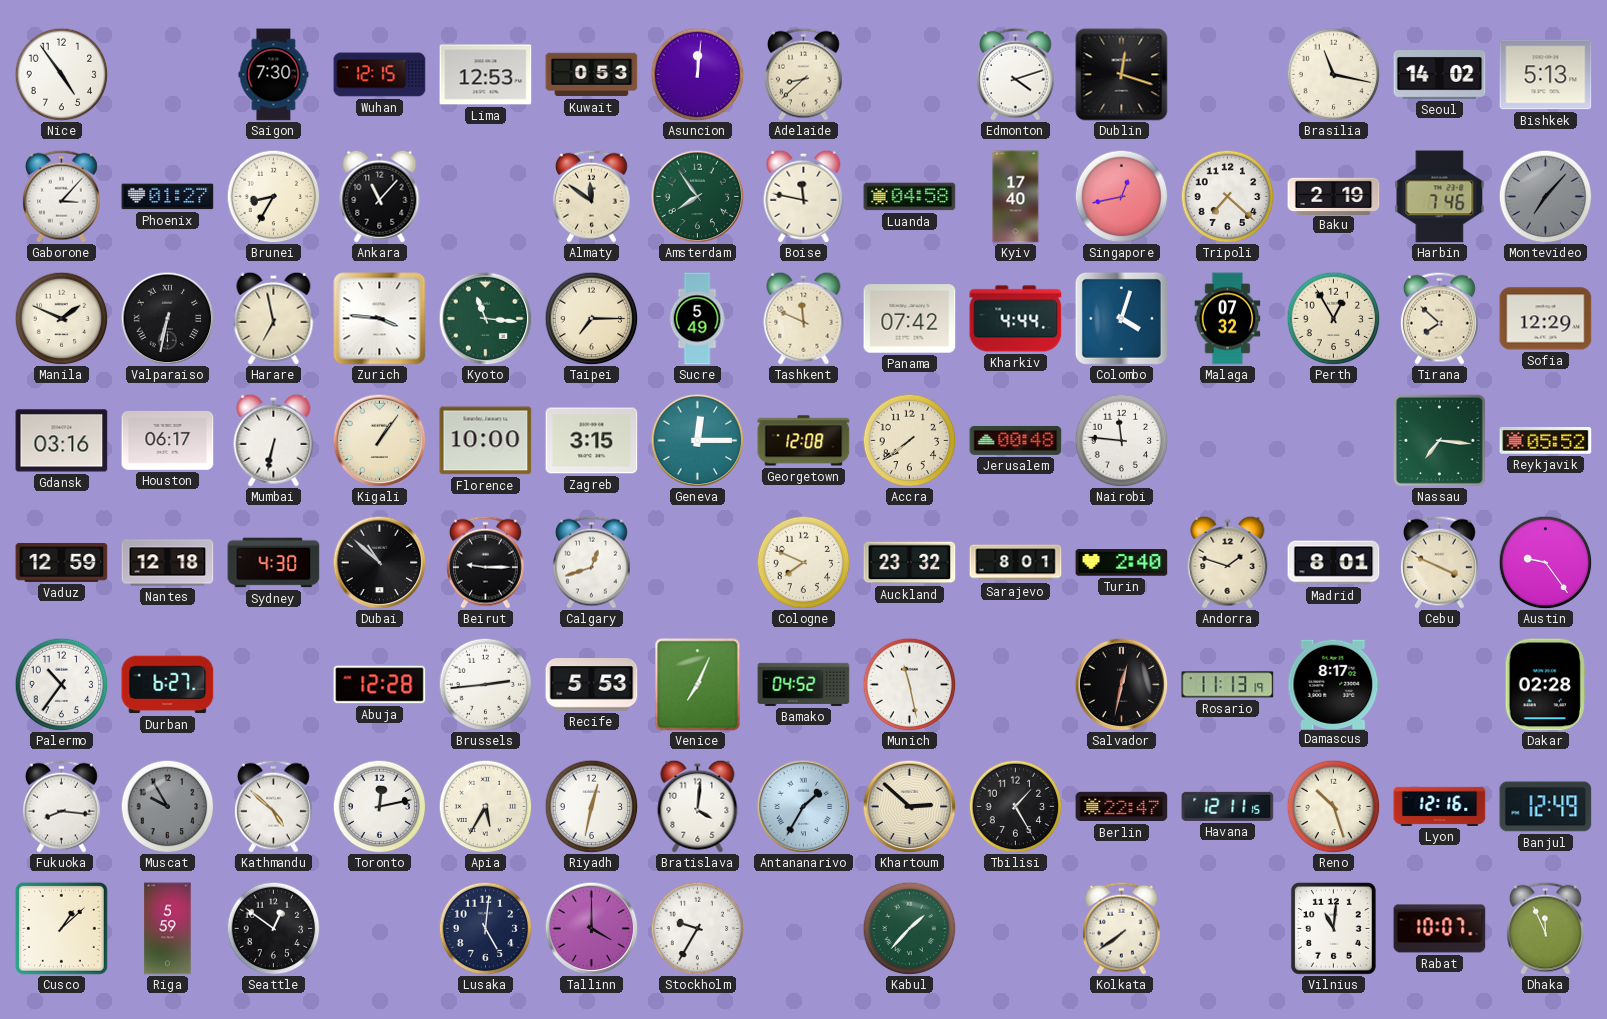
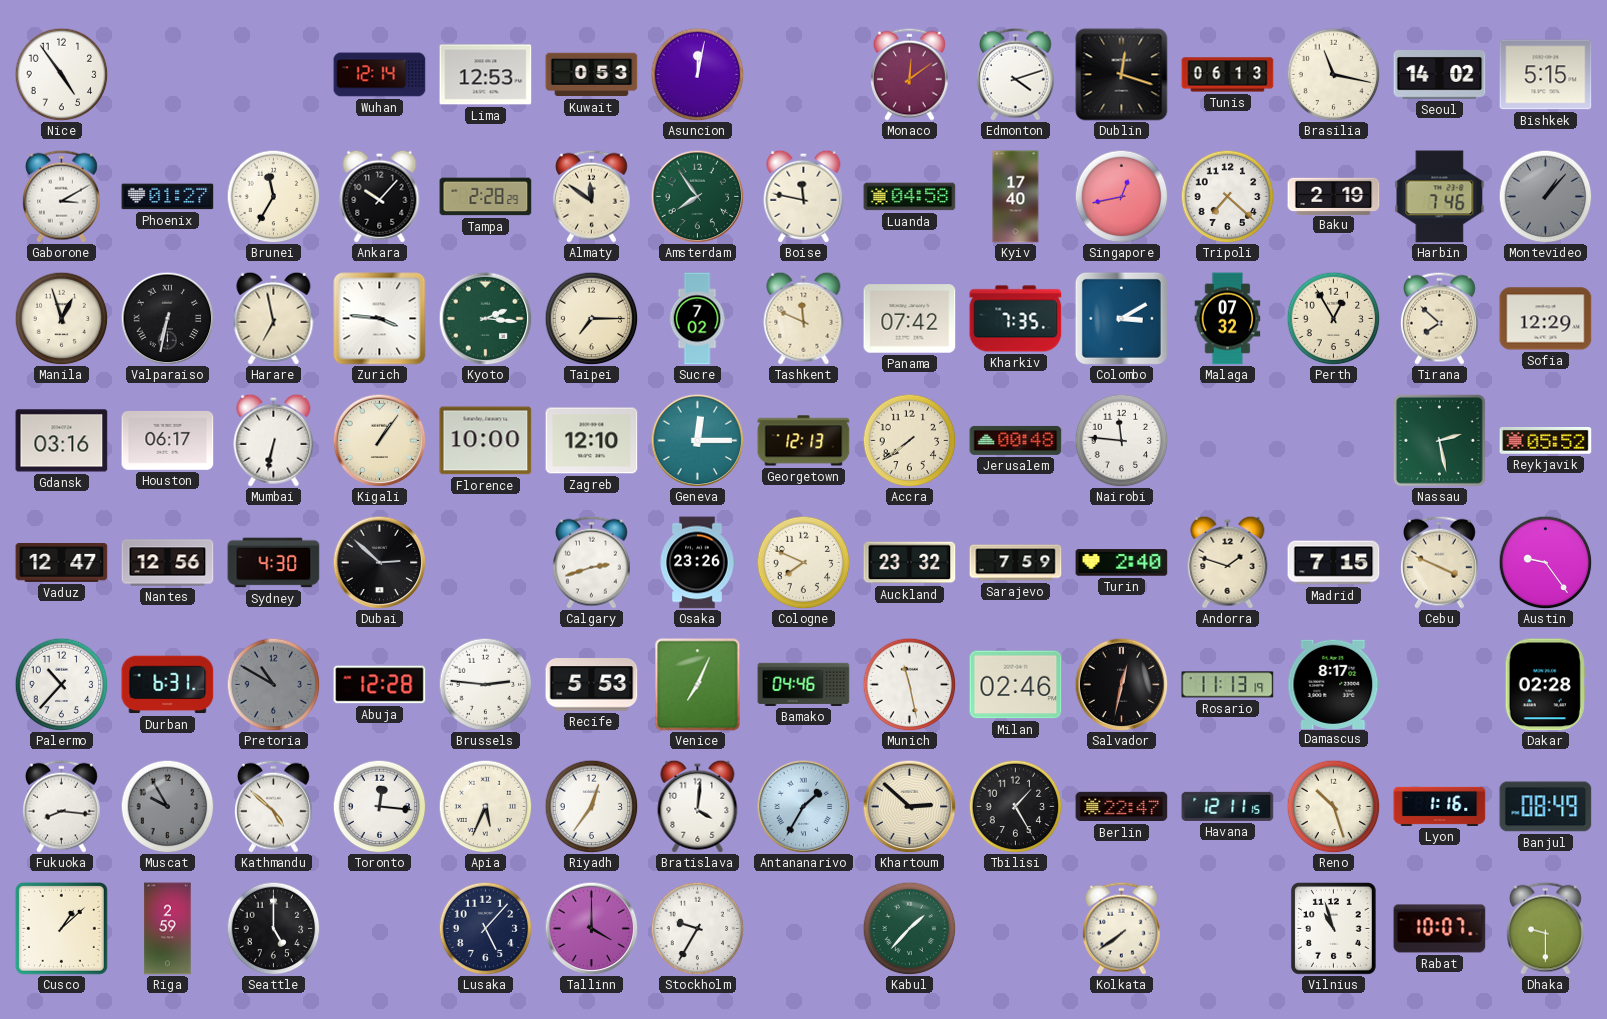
Saigon: 7:30 -> none
Wuhan: 12:15 -> 12:14
Asuncion: 12:01 -> 12:02
Adelaide: 8:38 -> none
Monaco: none -> 12:09
Tunis: none -> 06:13
Bishkek: 5:13 -> 5:15
Gaborone: 3:07 -> 3:10
Brunei: 8:35 -> 11:35
Ankara: 11:07 -> 10:07
Tampa: none -> 2:28
Montevideo: 7:07 -> 1:07
Manila: 1:49 -> 12:57
Kyoto: 11:16 -> 2:16
Sucre: 5:49 -> 7:02
Kharkiv: 4:44 -> 7:35
Colombo: 4:03 -> 3:10
Zagreb: 3:15 -> 12:10
Georgetown: 12:08 -> 12:13
Nassau: 7:16 -> 2:28
Vaduz: 12:59 -> 12:47
Nantes: 12:18 -> 12:56
Dubai: 10:52 -> 2:52
Beirut: 9:15 -> none
Calgary: 12:42 -> 2:42
Osaka: none -> 23:26
Sarajevo: 8:01 -> 7:59
Madrid: 8:01 -> 7:15
Palermo: 10:36 -> 10:37
Durban: 6:27 -> 6:31
Pretoria: none -> 10:50
Brussels: 2:44 -> 2:46
Bamako: 04:52 -> 04:46
Milan: none -> 02:46
Toronto: 12:13 -> 12:16
Apia: 5:35 -> 5:34
Riyadh: 12:32 -> 12:36
Lyon: 12:16 -> 1:16
Banjul: 12:49 -> 08:49
Riga: 5:59 -> 2:59
Seattle: 12:51 -> 5:00
Lusaka: 5:01 -> 5:07
Vilnius: 11:01 -> 10:57
Dhaka: 11:56 -> 9:30
